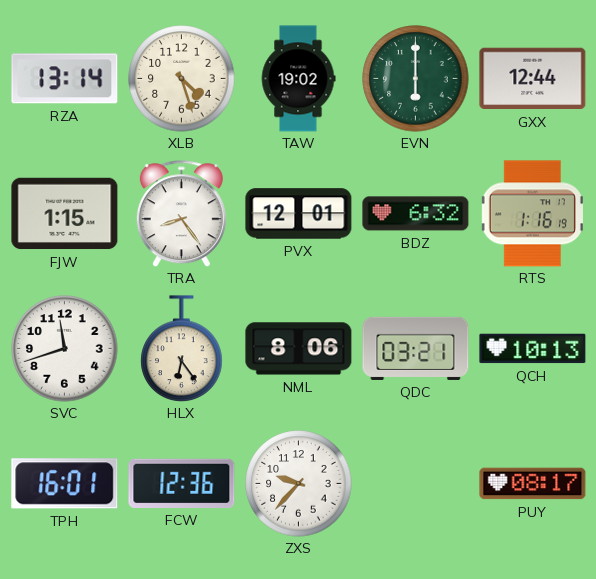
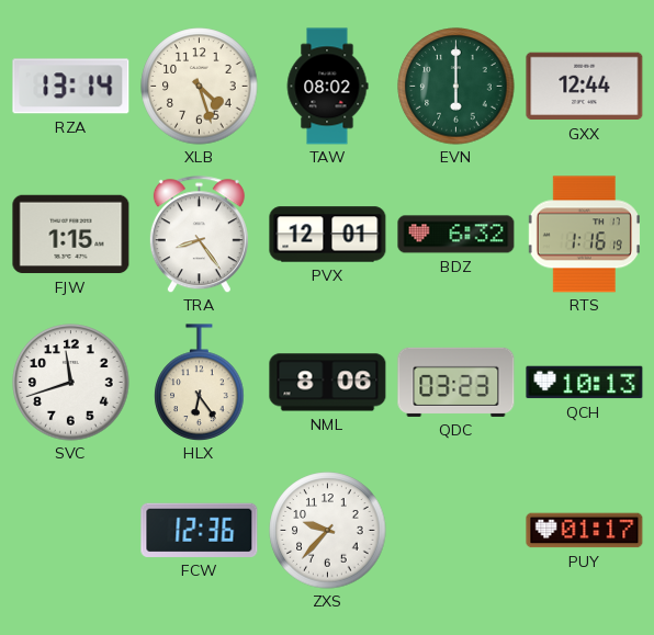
TAW: 19:02 -> 08:02
QDC: 03:21 -> 03:23
TPH: 16:01 -> none
PUY: 08:17 -> 01:17
